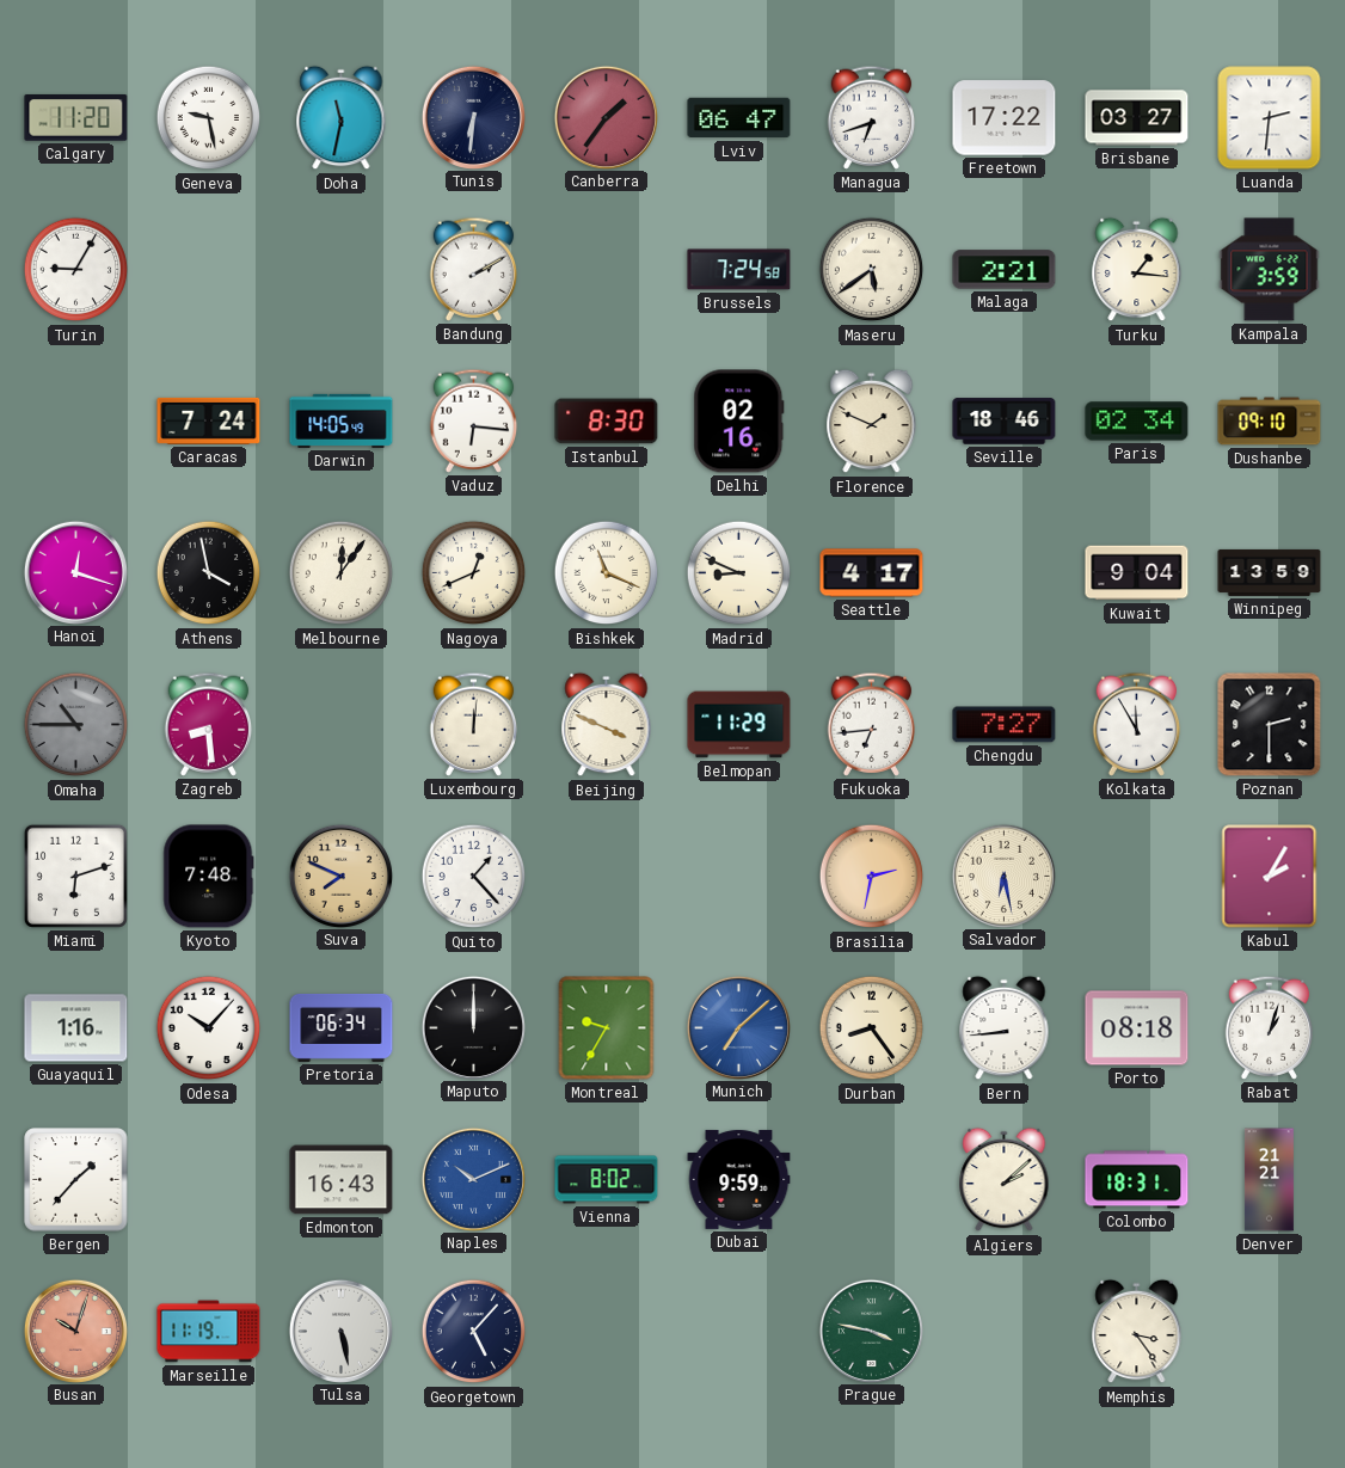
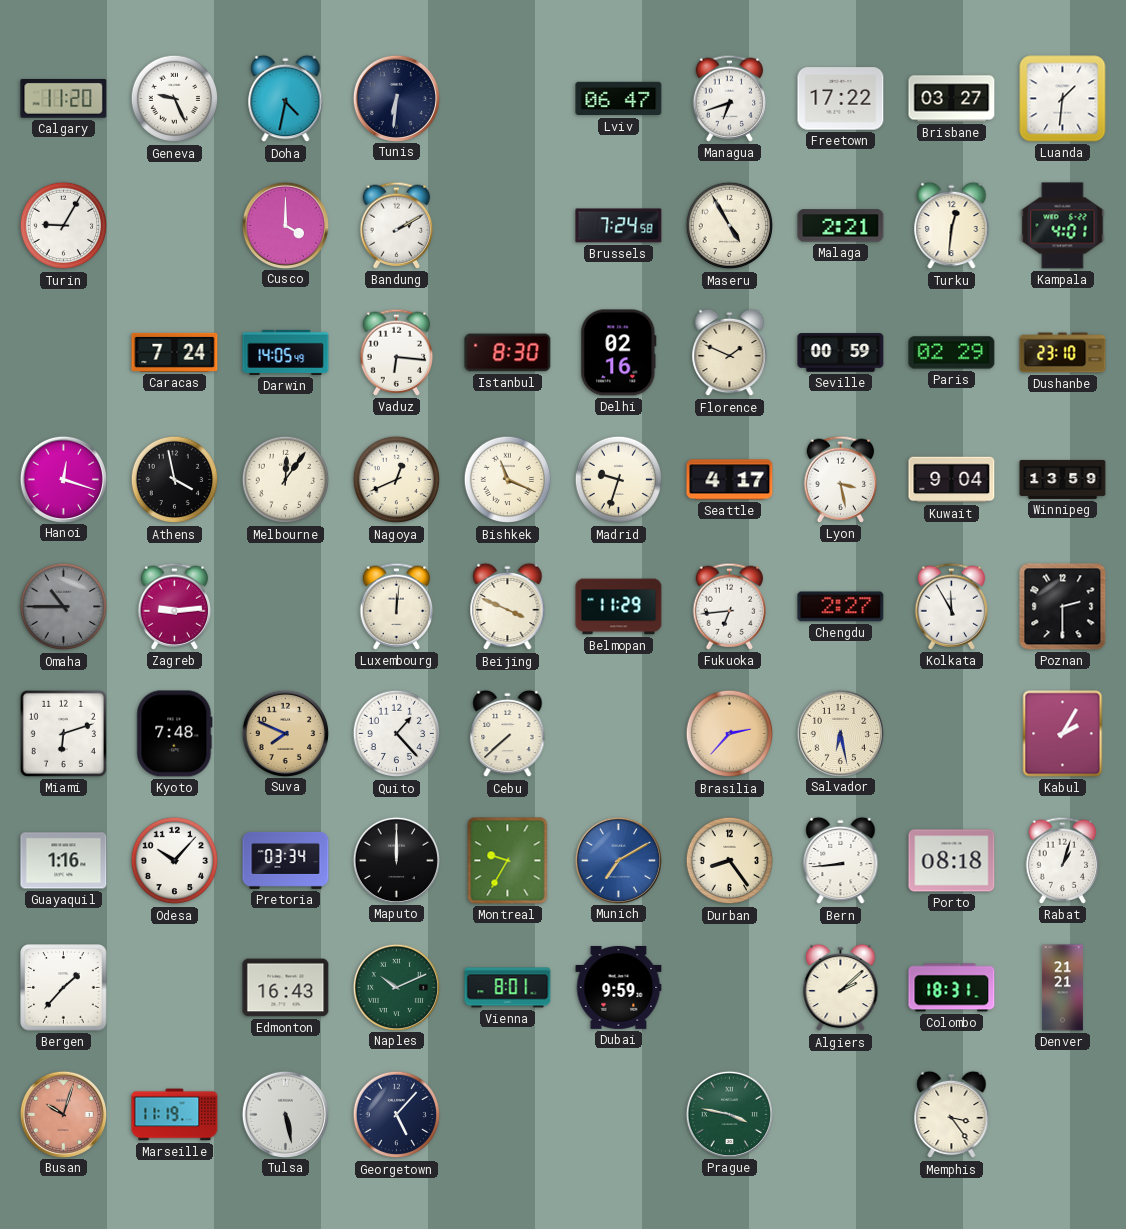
Geneva: 9:28 -> 9:26
Doha: 11:32 -> 4:32
Canberra: 1:36 -> none
Luanda: 2:31 -> 1:31
Cusco: none -> 4:00
Maseru: 5:39 -> 4:55
Turku: 1:16 -> 12:31
Kampala: 3:59 -> 4:01
Seville: 18:46 -> 00:59
Paris: 02:34 -> 02:29
Dushanbe: 09:10 -> 23:10
Madrid: 8:49 -> 9:33
Lyon: none -> 3:28
Zagreb: 8:29 -> 9:14
Chengdu: 7:27 -> 2:27
Cebu: none -> 7:38
Brasilia: 2:32 -> 2:37
Pretoria: 06:34 -> 03:34
Munich: 7:08 -> 7:10
Naples dial: blue -> green
Vienna: 8:02 -> 8:01
